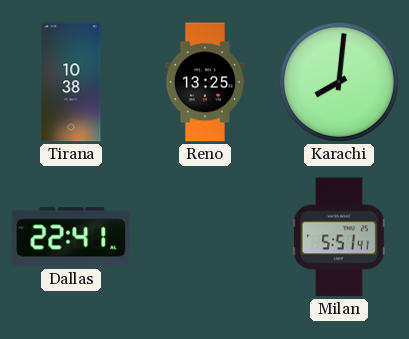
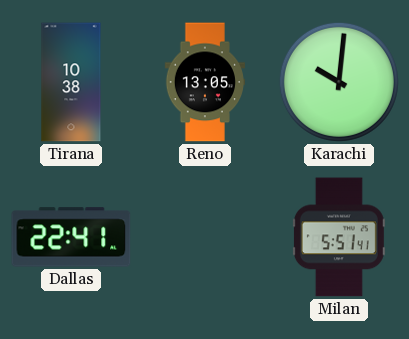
Reno: 13:25 -> 13:05
Karachi: 8:01 -> 10:01
